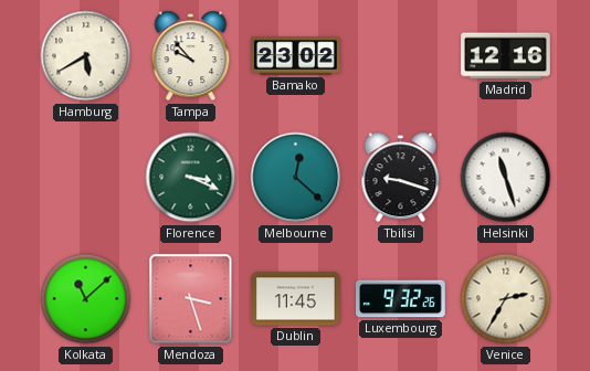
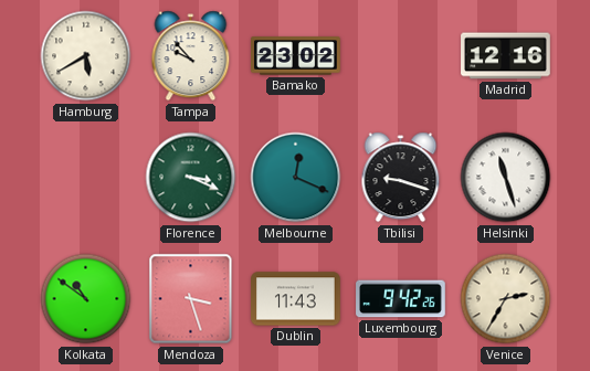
Melbourne: 12:22 -> 12:19
Kolkata: 11:08 -> 10:51
Dublin: 11:45 -> 11:43
Luxembourg: 9:32 -> 9:42
